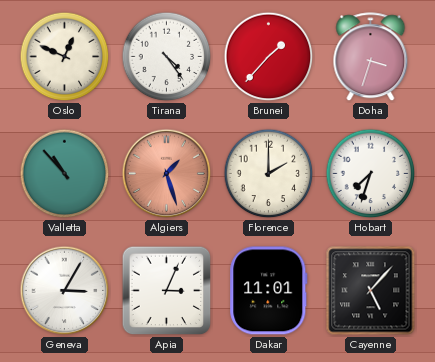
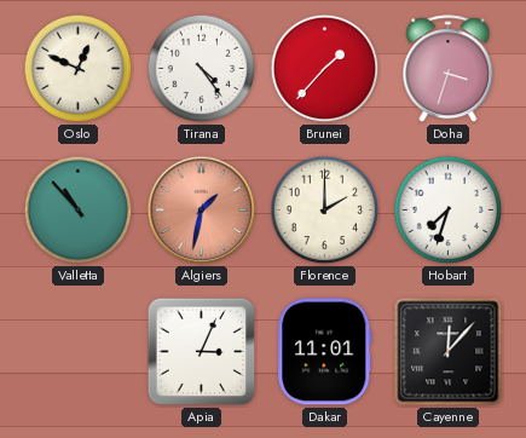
Algiers: 1:27 -> 1:32
Geneva: 3:05 -> none
Cayenne: 5:07 -> 12:07
